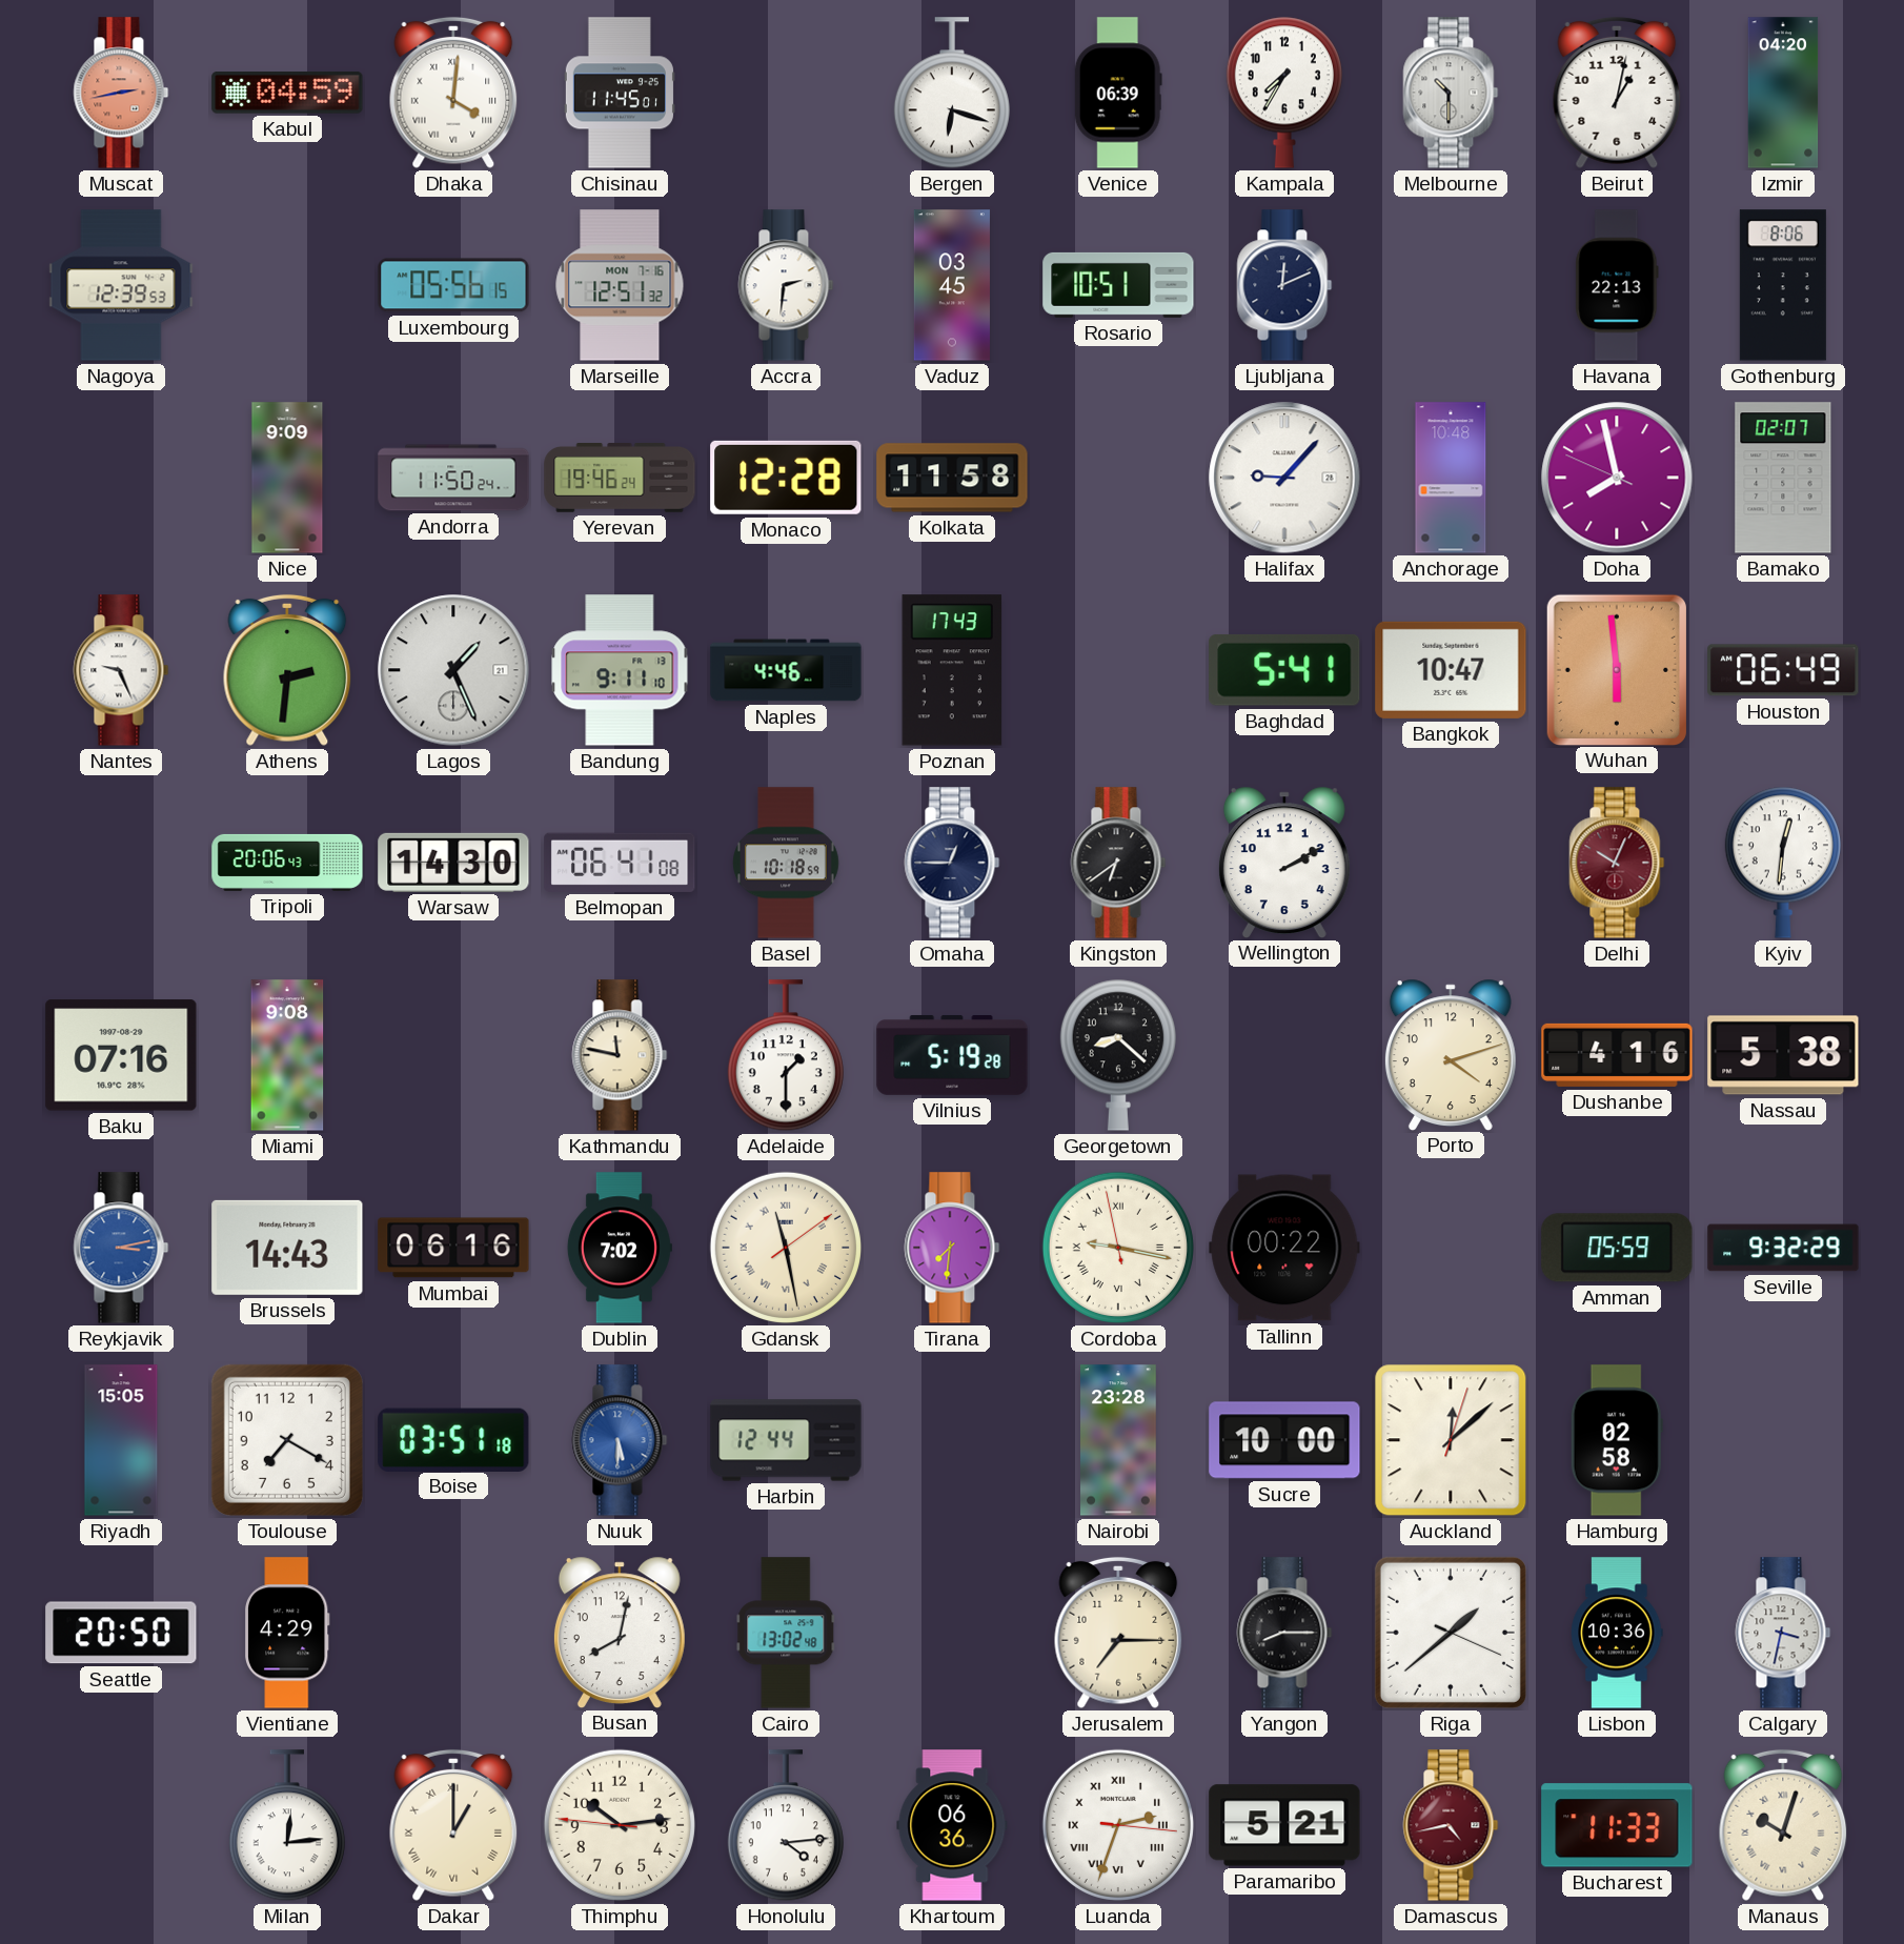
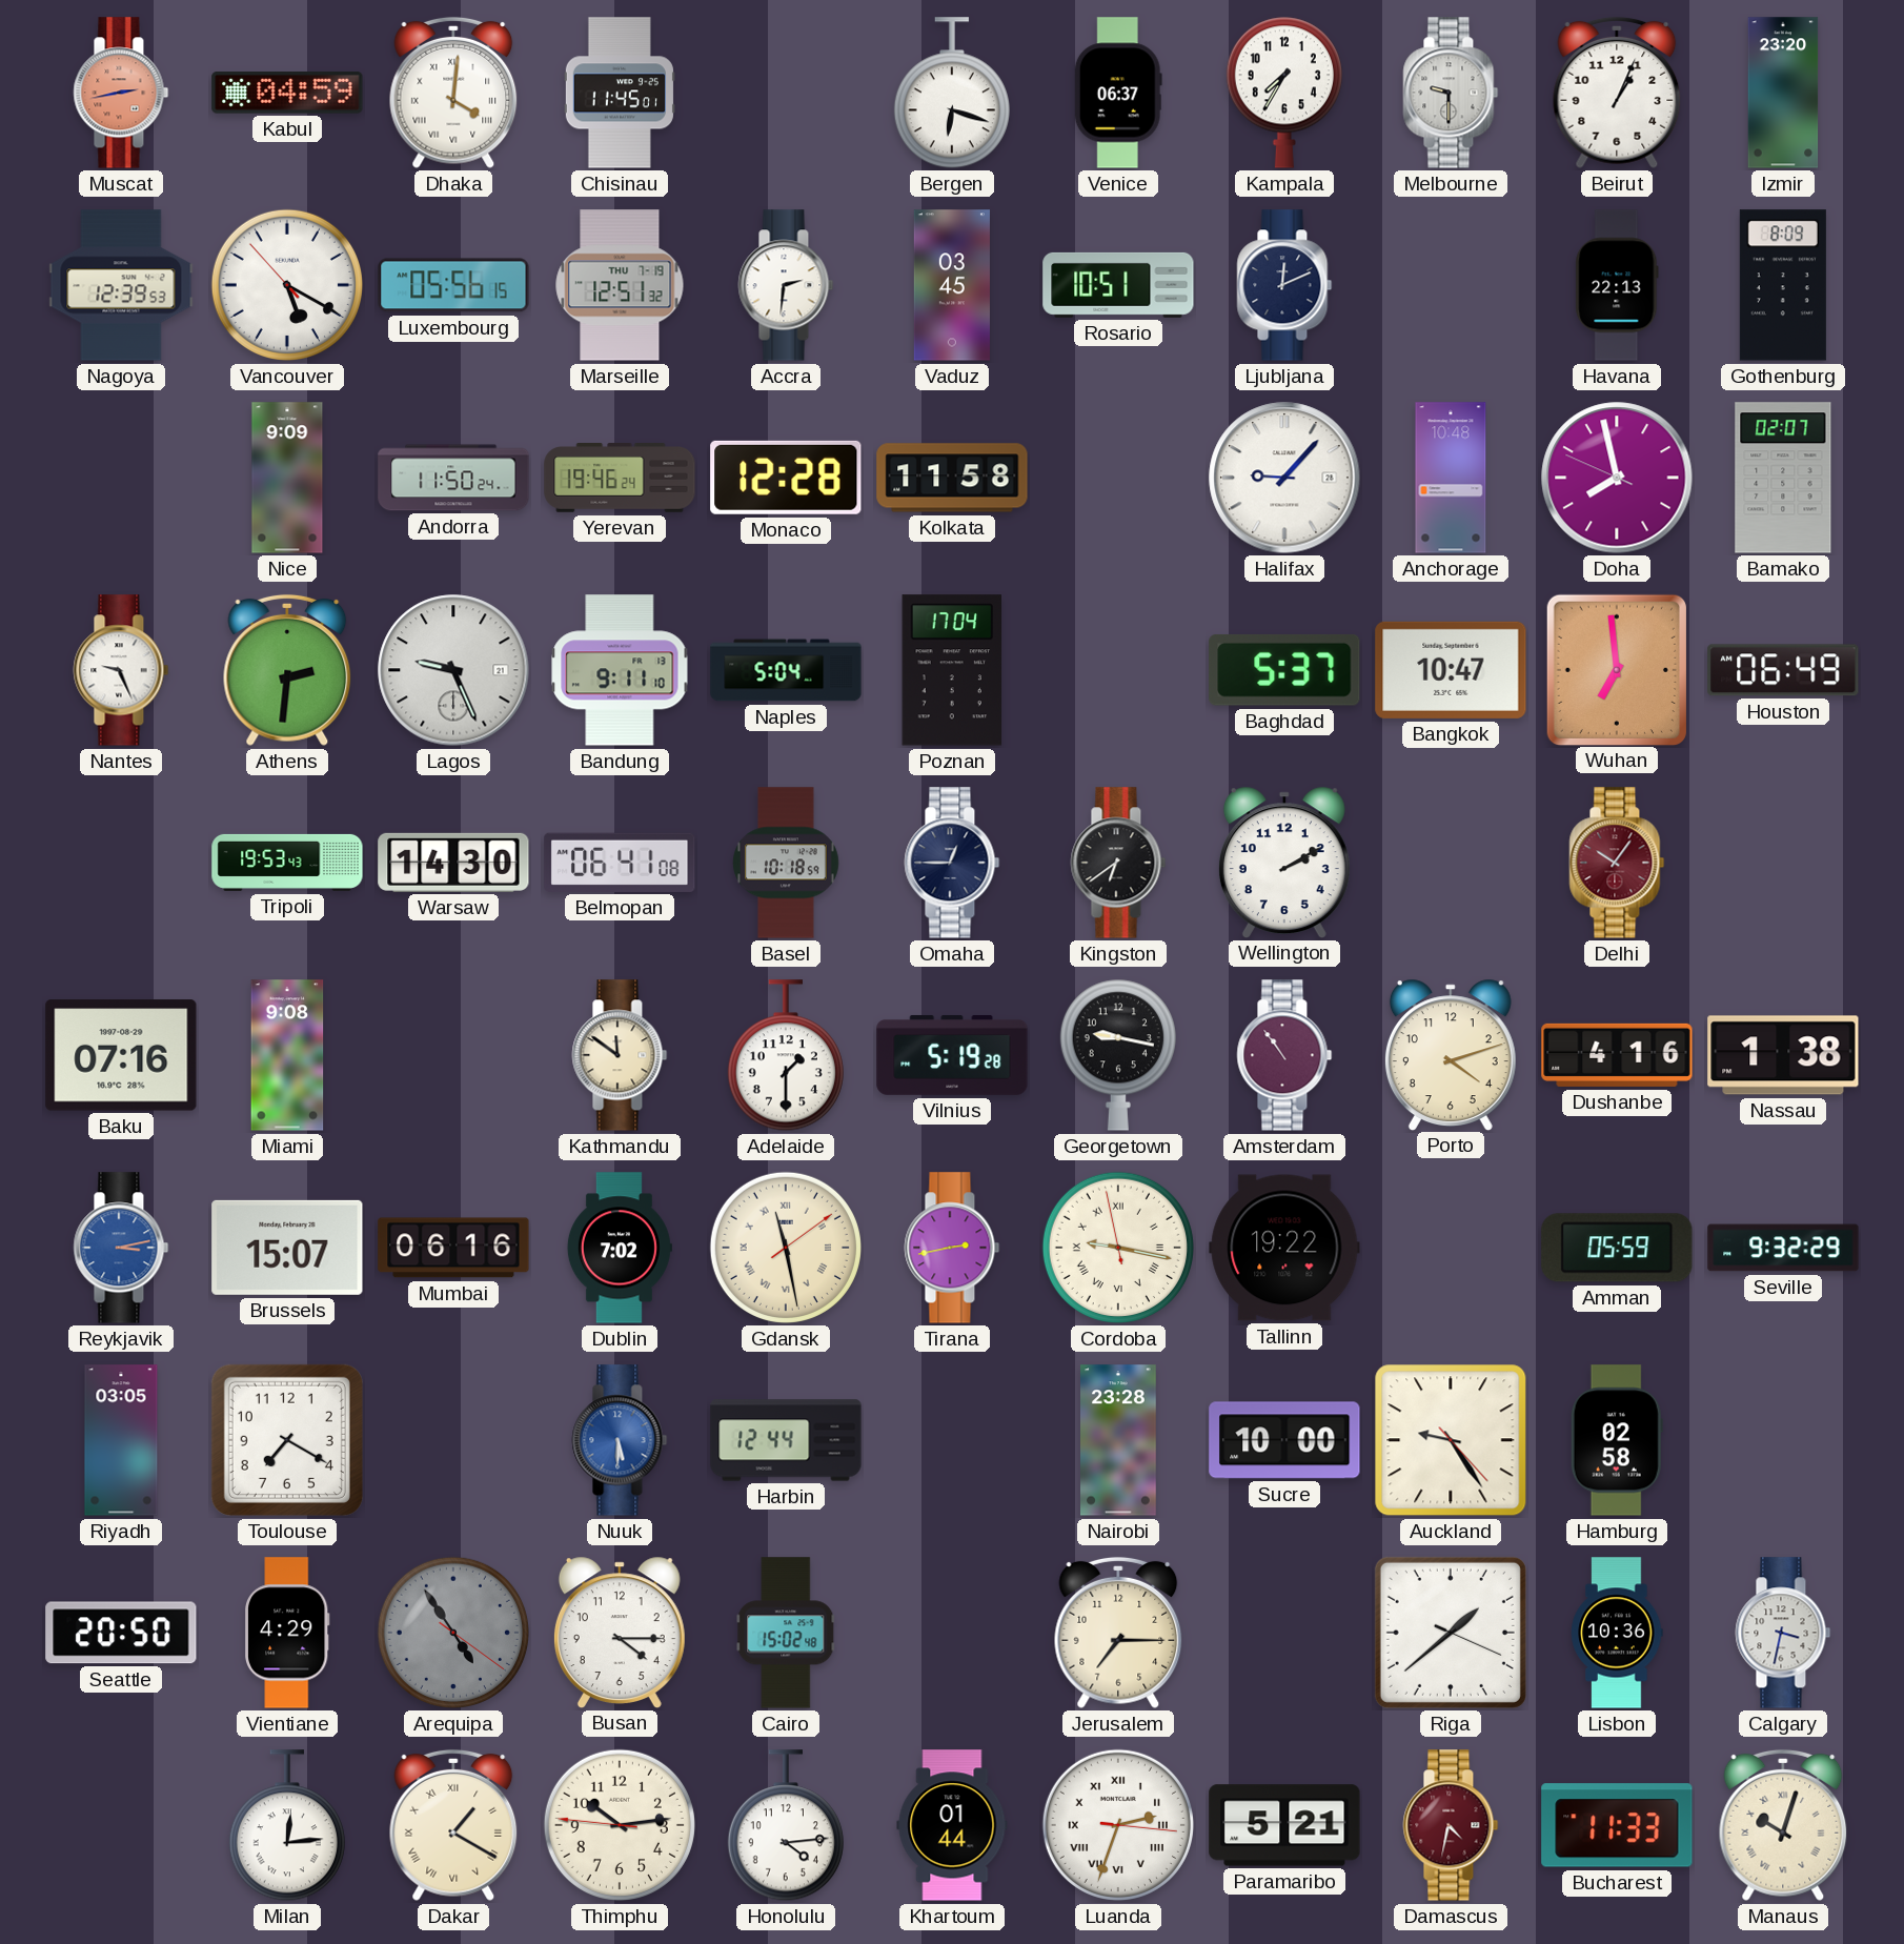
Venice: 06:39 -> 06:37
Melbourne: 10:30 -> 9:30
Beirut: 1:02 -> 1:04
Izmir: 04:20 -> 23:20
Vancouver: none -> 5:19
Marseille date: MON 7-16 -> THU 7-19
Gothenburg: 8:06 -> 8:09
Lagos: 1:26 -> 9:26
Naples: 4:46 -> 5:04
Poznan: 17:43 -> 17:04
Baghdad: 5:41 -> 5:37
Wuhan: 5:59 -> 6:59
Tripoli: 20:06 -> 19:53
Delhi: 10:04 -> 10:06
Kyiv: 12:31 -> none
Kathmandu: 11:47 -> 11:51
Georgetown: 8:22 -> 9:17
Amsterdam: none -> 10:54
Nassau: 5:38 -> 1:38
Brussels: 14:43 -> 15:07
Tirana: 7:31 -> 2:43
Tallinn: 00:22 -> 19:22
Riyadh: 15:05 -> 03:05
Boise: 03:51 -> none
Auckland: 12:08 -> 9:24
Arequipa: none -> 4:54
Busan: 8:02 -> 4:15
Cairo: 13:02 -> 15:02
Yangon: 8:15 -> none
Dakar: 1:00 -> 1:20
Khartoum: 06:36 -> 01:44
Damascus: 4:43 -> 4:32
